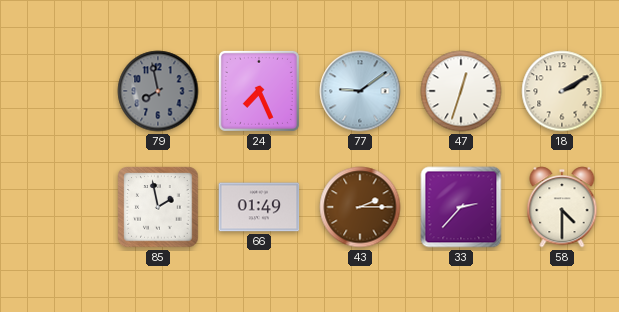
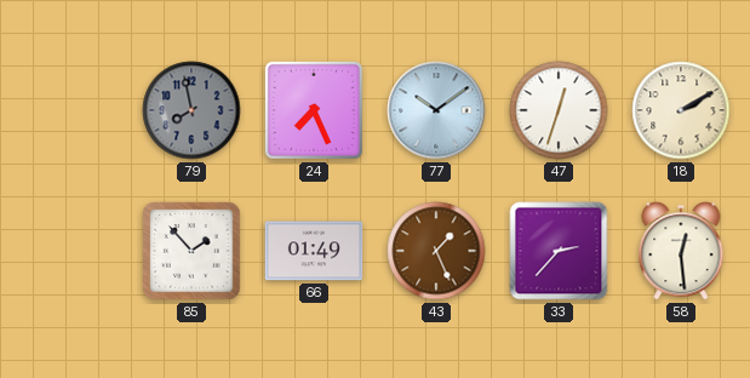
77: 9:09 -> 10:09
85: 1:58 -> 1:53
43: 2:15 -> 1:26
58: 4:30 -> 12:29
